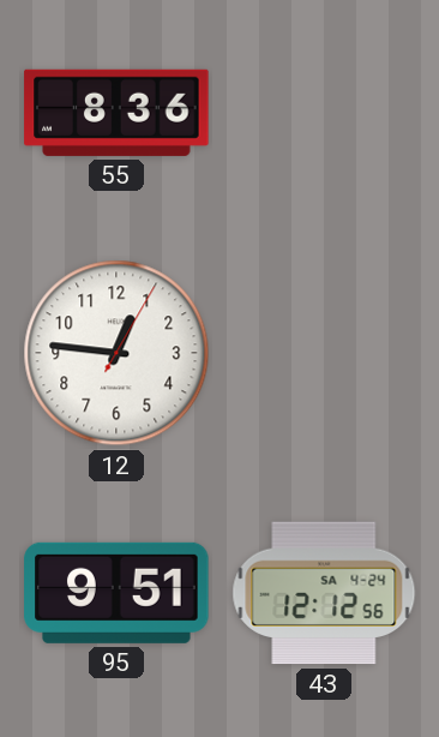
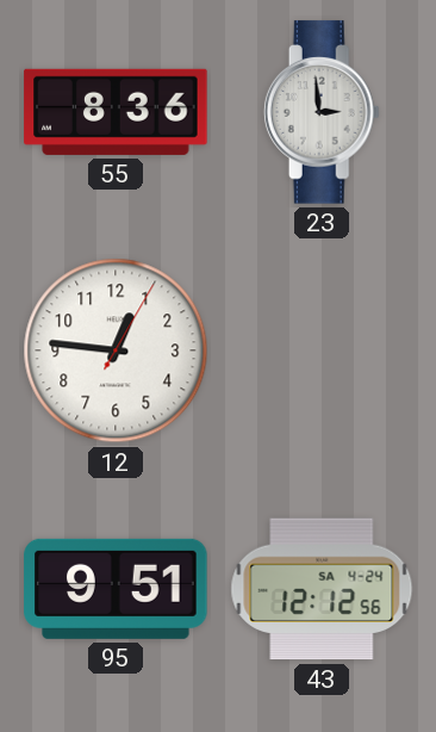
23: none -> 2:59
